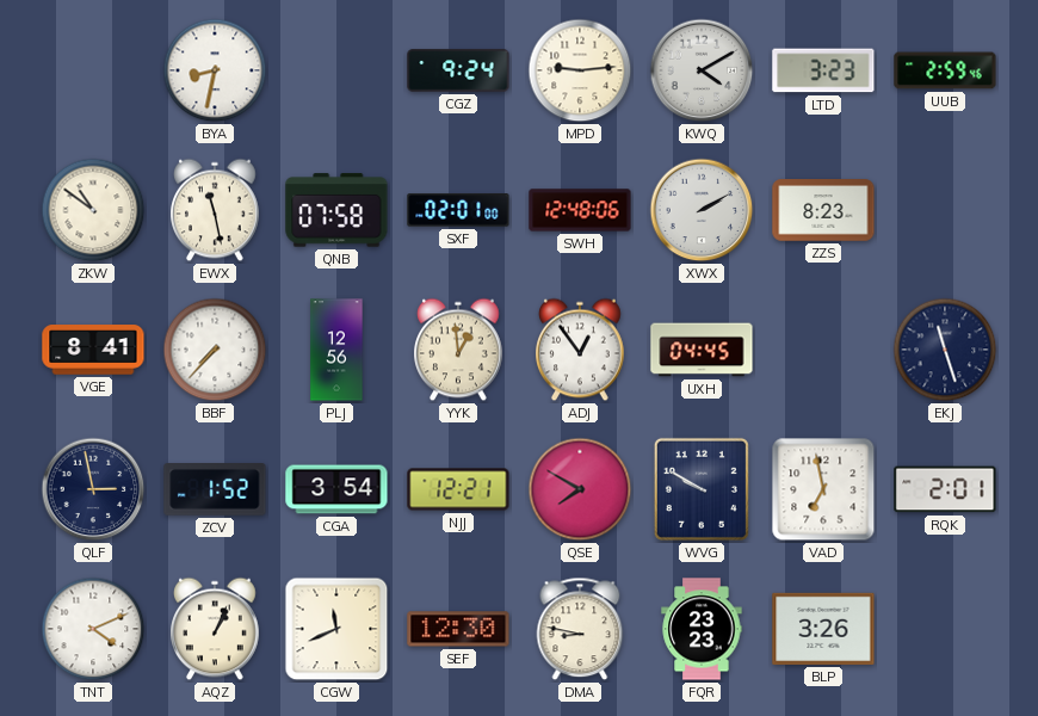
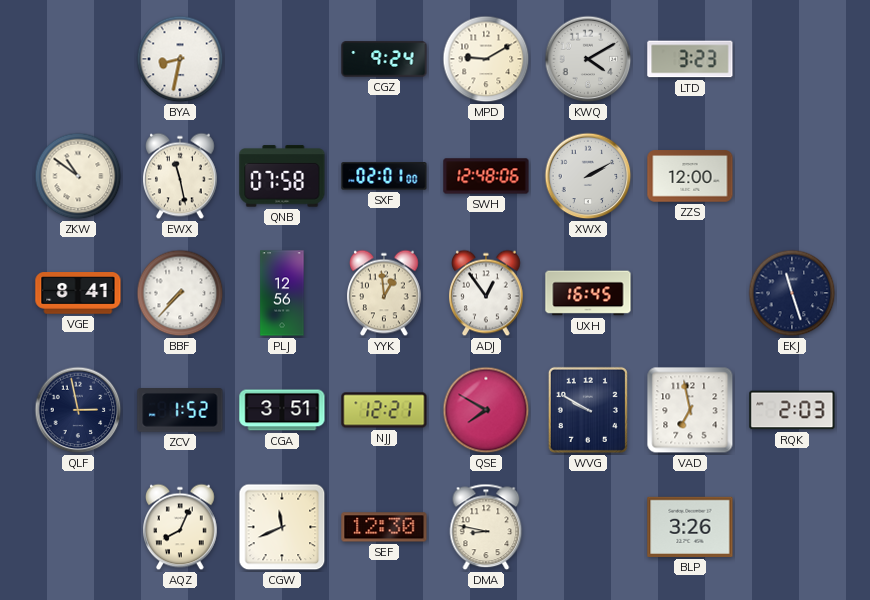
MPD: 9:14 -> 9:10
UUB: 2:59 -> none
ZZS: 8:23 -> 12:00
UXH: 04:45 -> 16:45
CGA: 3:54 -> 3:51
RQK: 2:01 -> 2:03
TNT: 4:11 -> none
AQZ: 1:04 -> 8:04
FQR: 23:23 -> none
